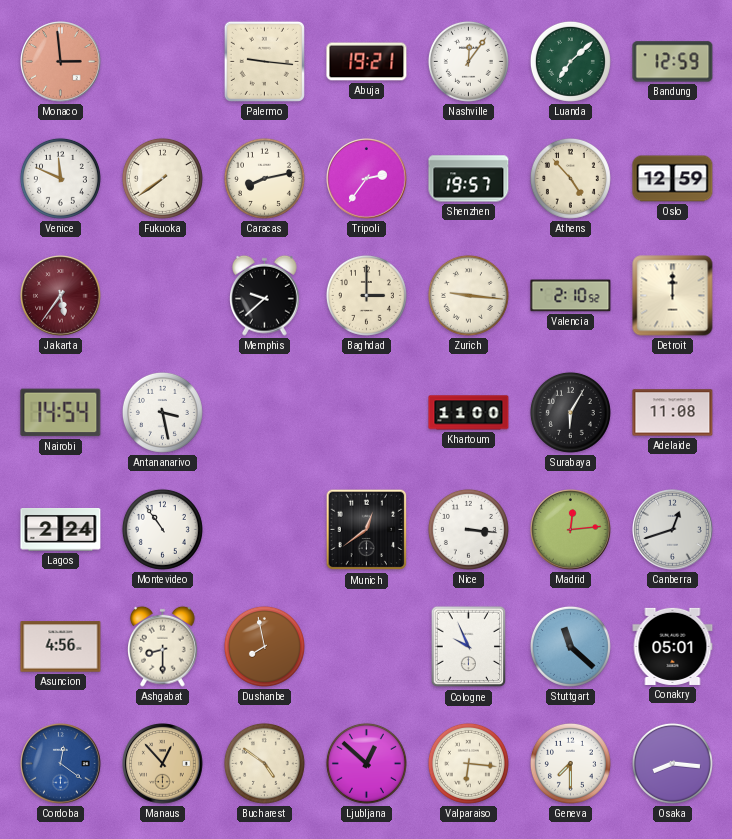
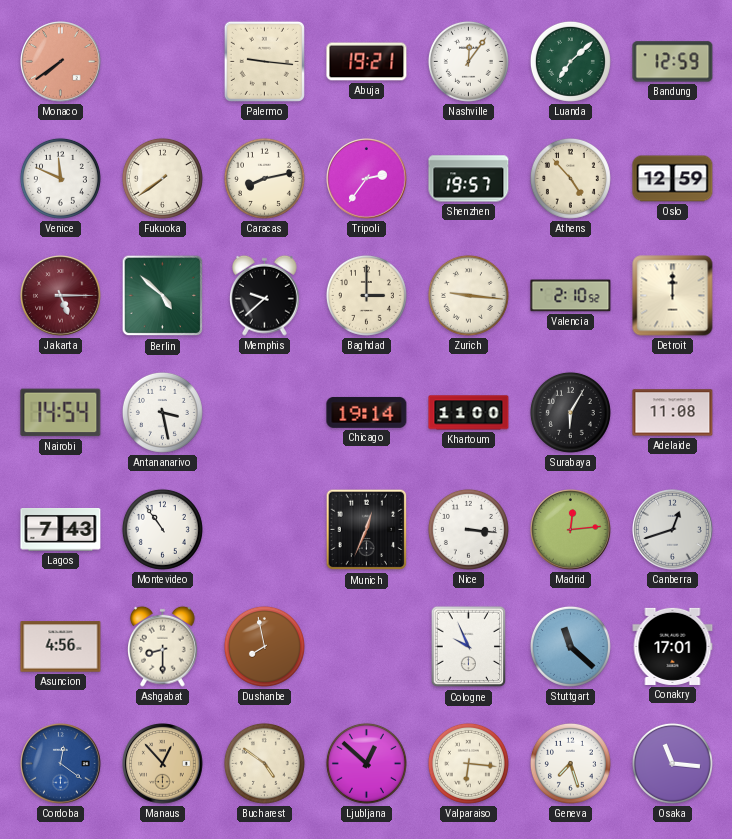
Monaco: 2:59 -> 7:39
Jakarta: 5:36 -> 5:15
Berlin: none -> 4:52
Chicago: none -> 19:14
Lagos: 2:24 -> 7:43
Munich: 12:39 -> 12:34
Conakry: 05:01 -> 17:01
Geneva: 7:30 -> 7:27
Osaka: 8:16 -> 11:16
